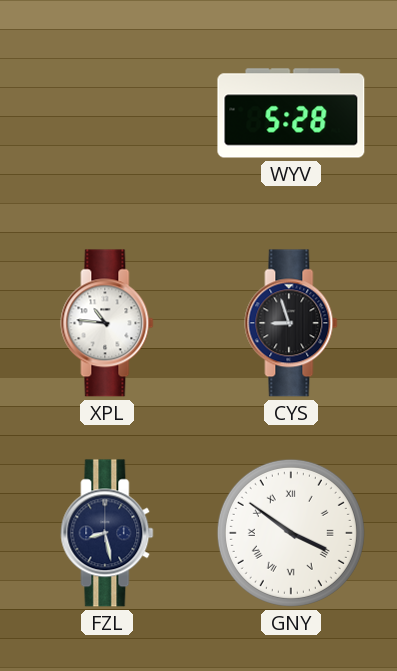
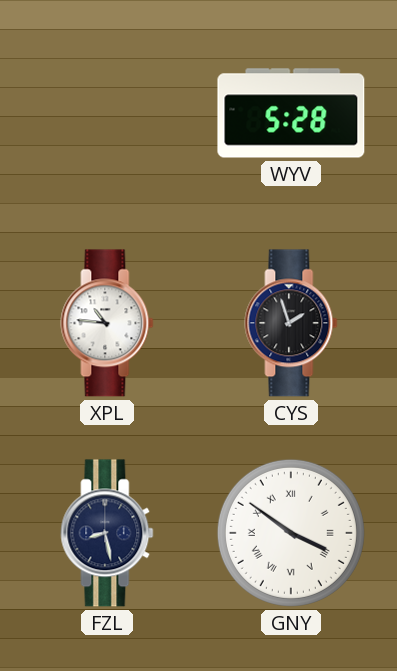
CYS: 8:57 -> 1:57
